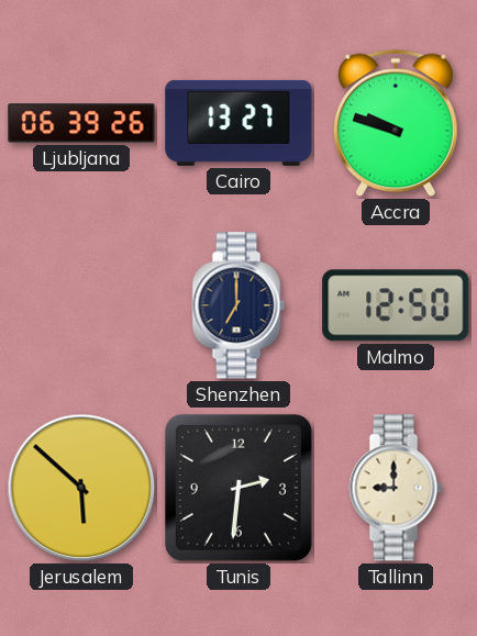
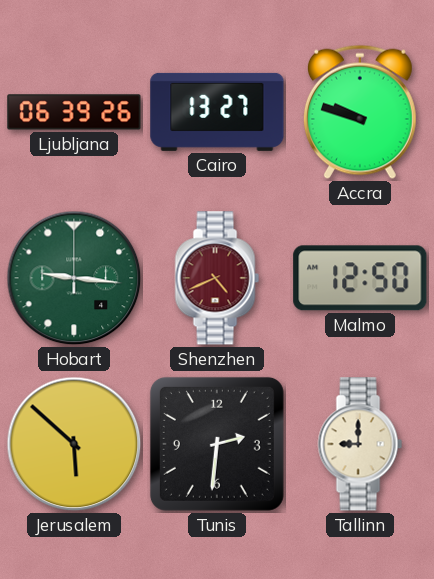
Hobart: none -> 9:16
Shenzhen: 7:00 -> 4:41
Shenzhen dial: navy -> burgundy
